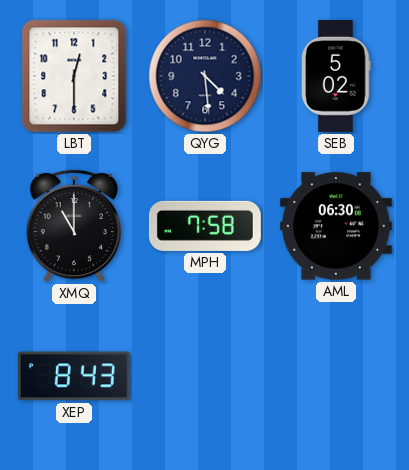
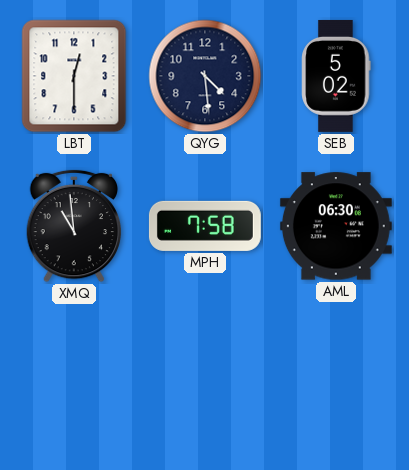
XMQ: 11:00 -> 10:59
XEP: 8:43 -> none
